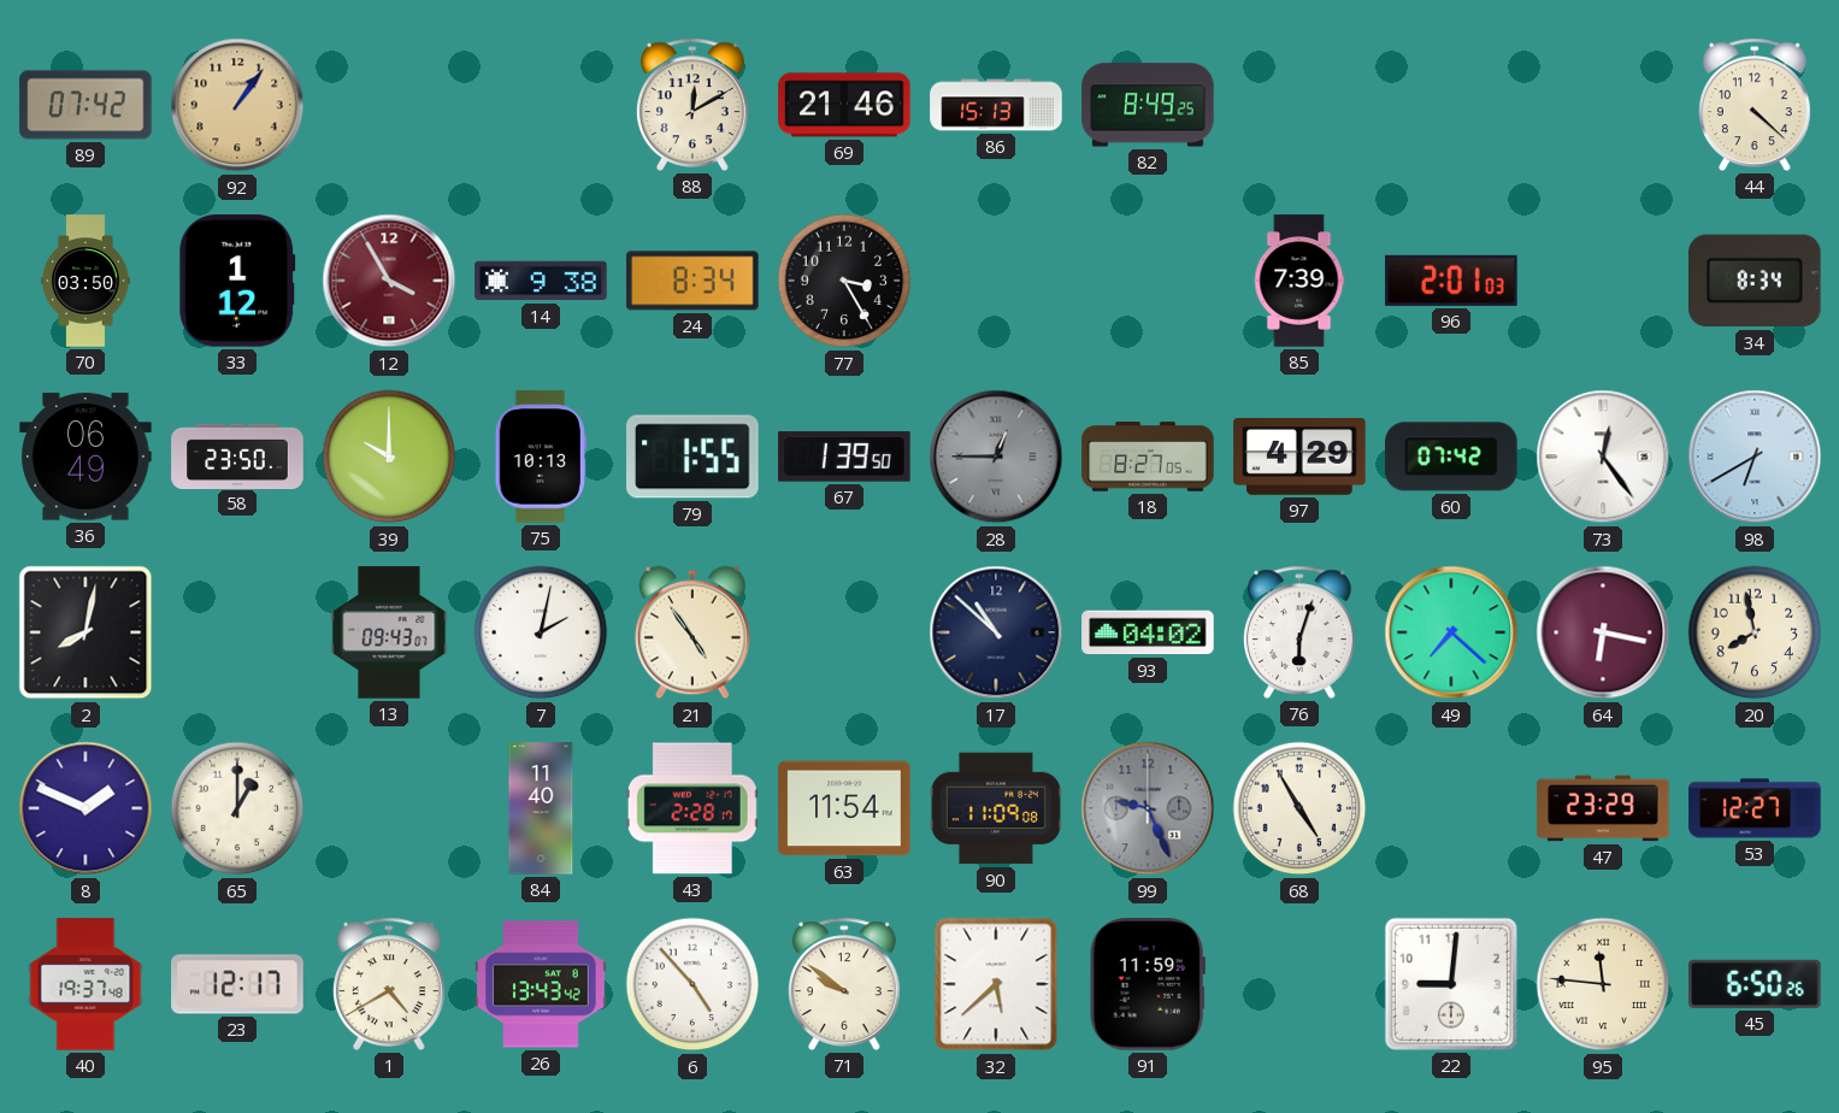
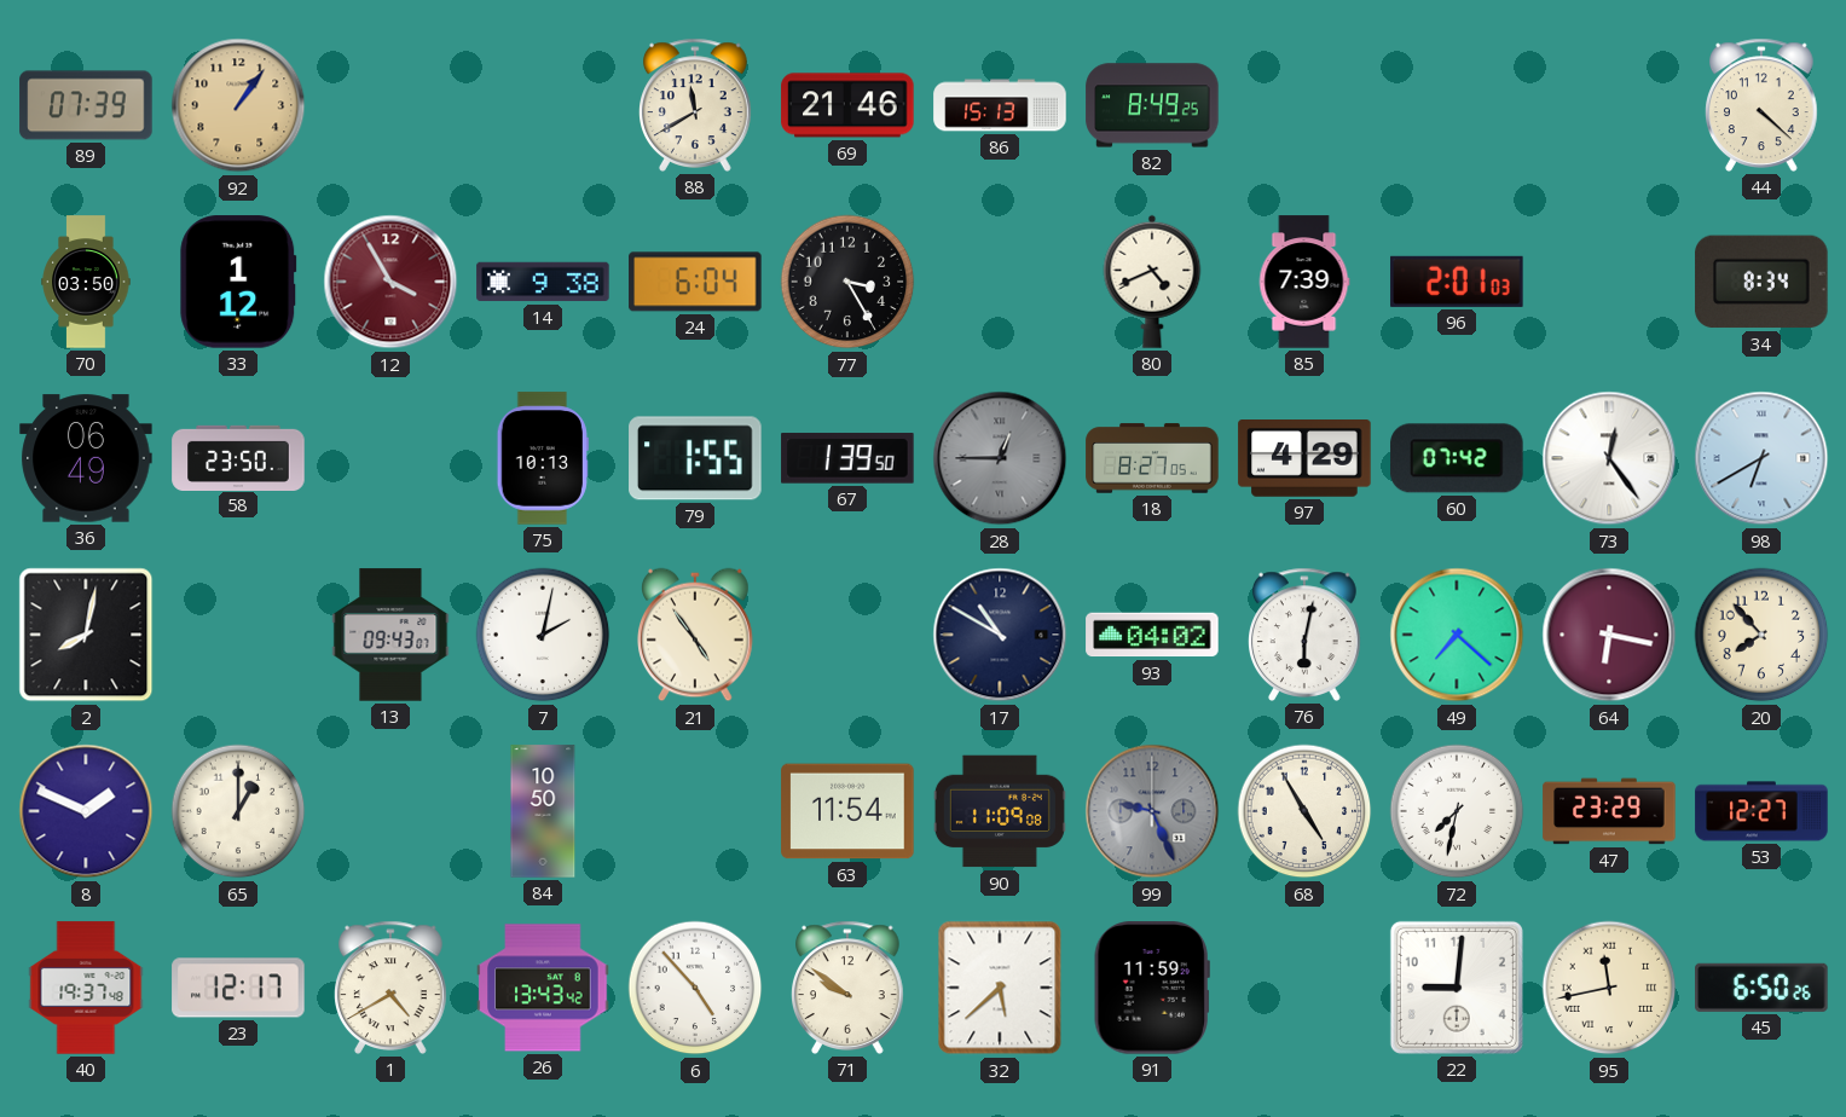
89: 07:42 -> 07:39
88: 12:10 -> 11:40
24: 8:34 -> 6:04
80: none -> 4:41
39: 10:00 -> none
17: 10:52 -> 10:50
76: 6:03 -> 6:02
20: 7:58 -> 7:53
84: 11:40 -> 10:50
43: 2:28 -> none
72: none -> 7:32
95: 11:46 -> 11:43
